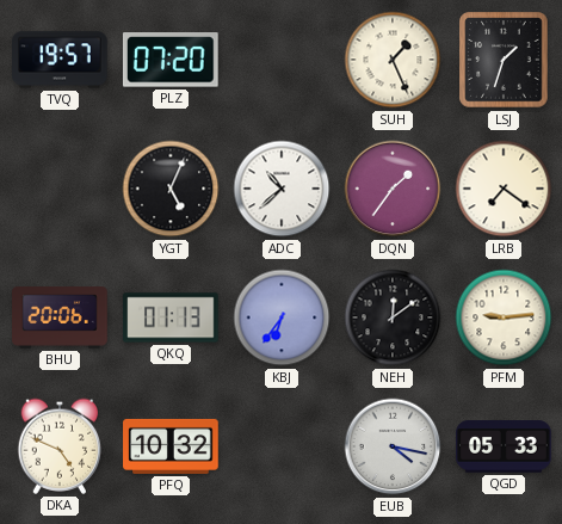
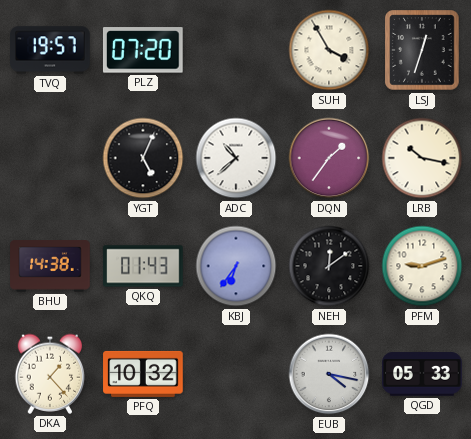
SUH: 1:26 -> 3:55
LSJ: 1:33 -> 12:33
LRB: 7:21 -> 10:17
BHU: 20:06 -> 14:38
QKQ: 01:13 -> 01:43
PFM: 9:14 -> 9:12
DKA: 4:49 -> 1:23
